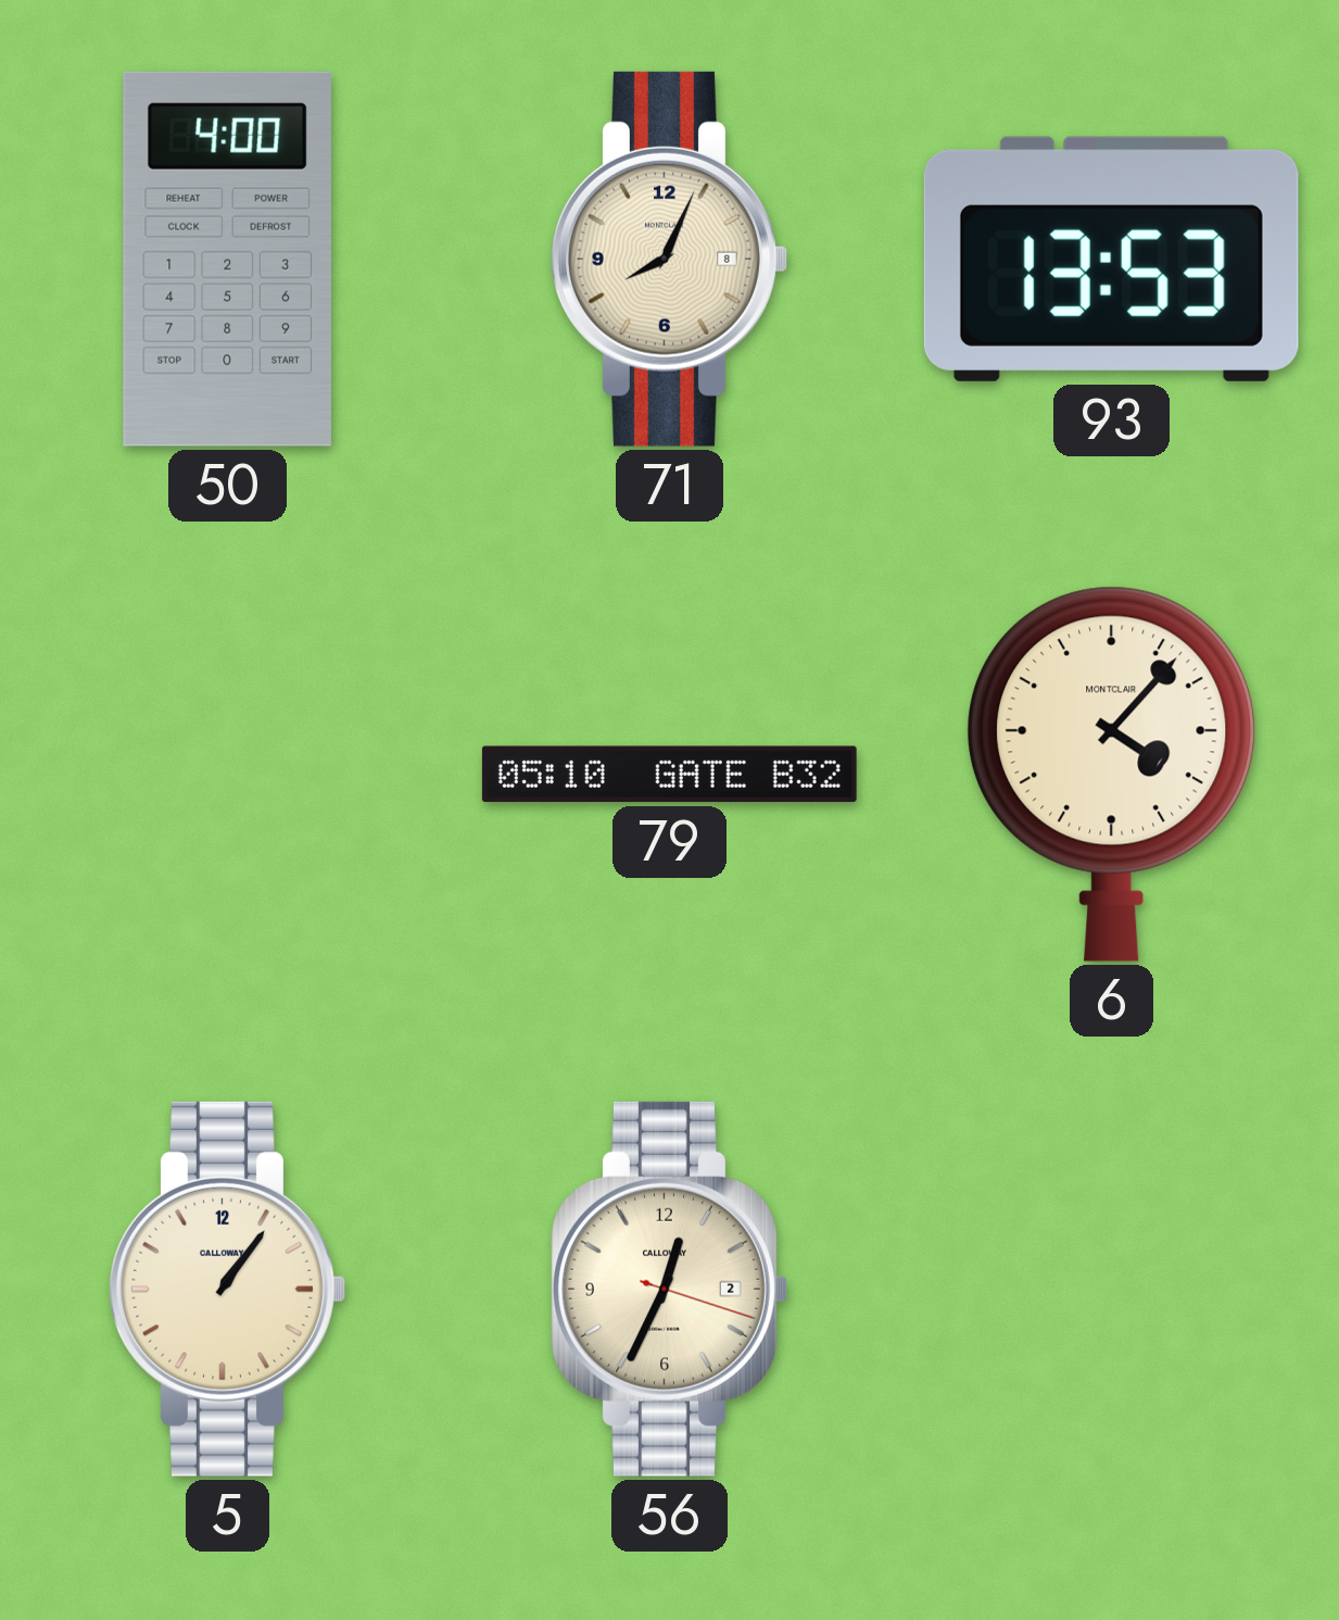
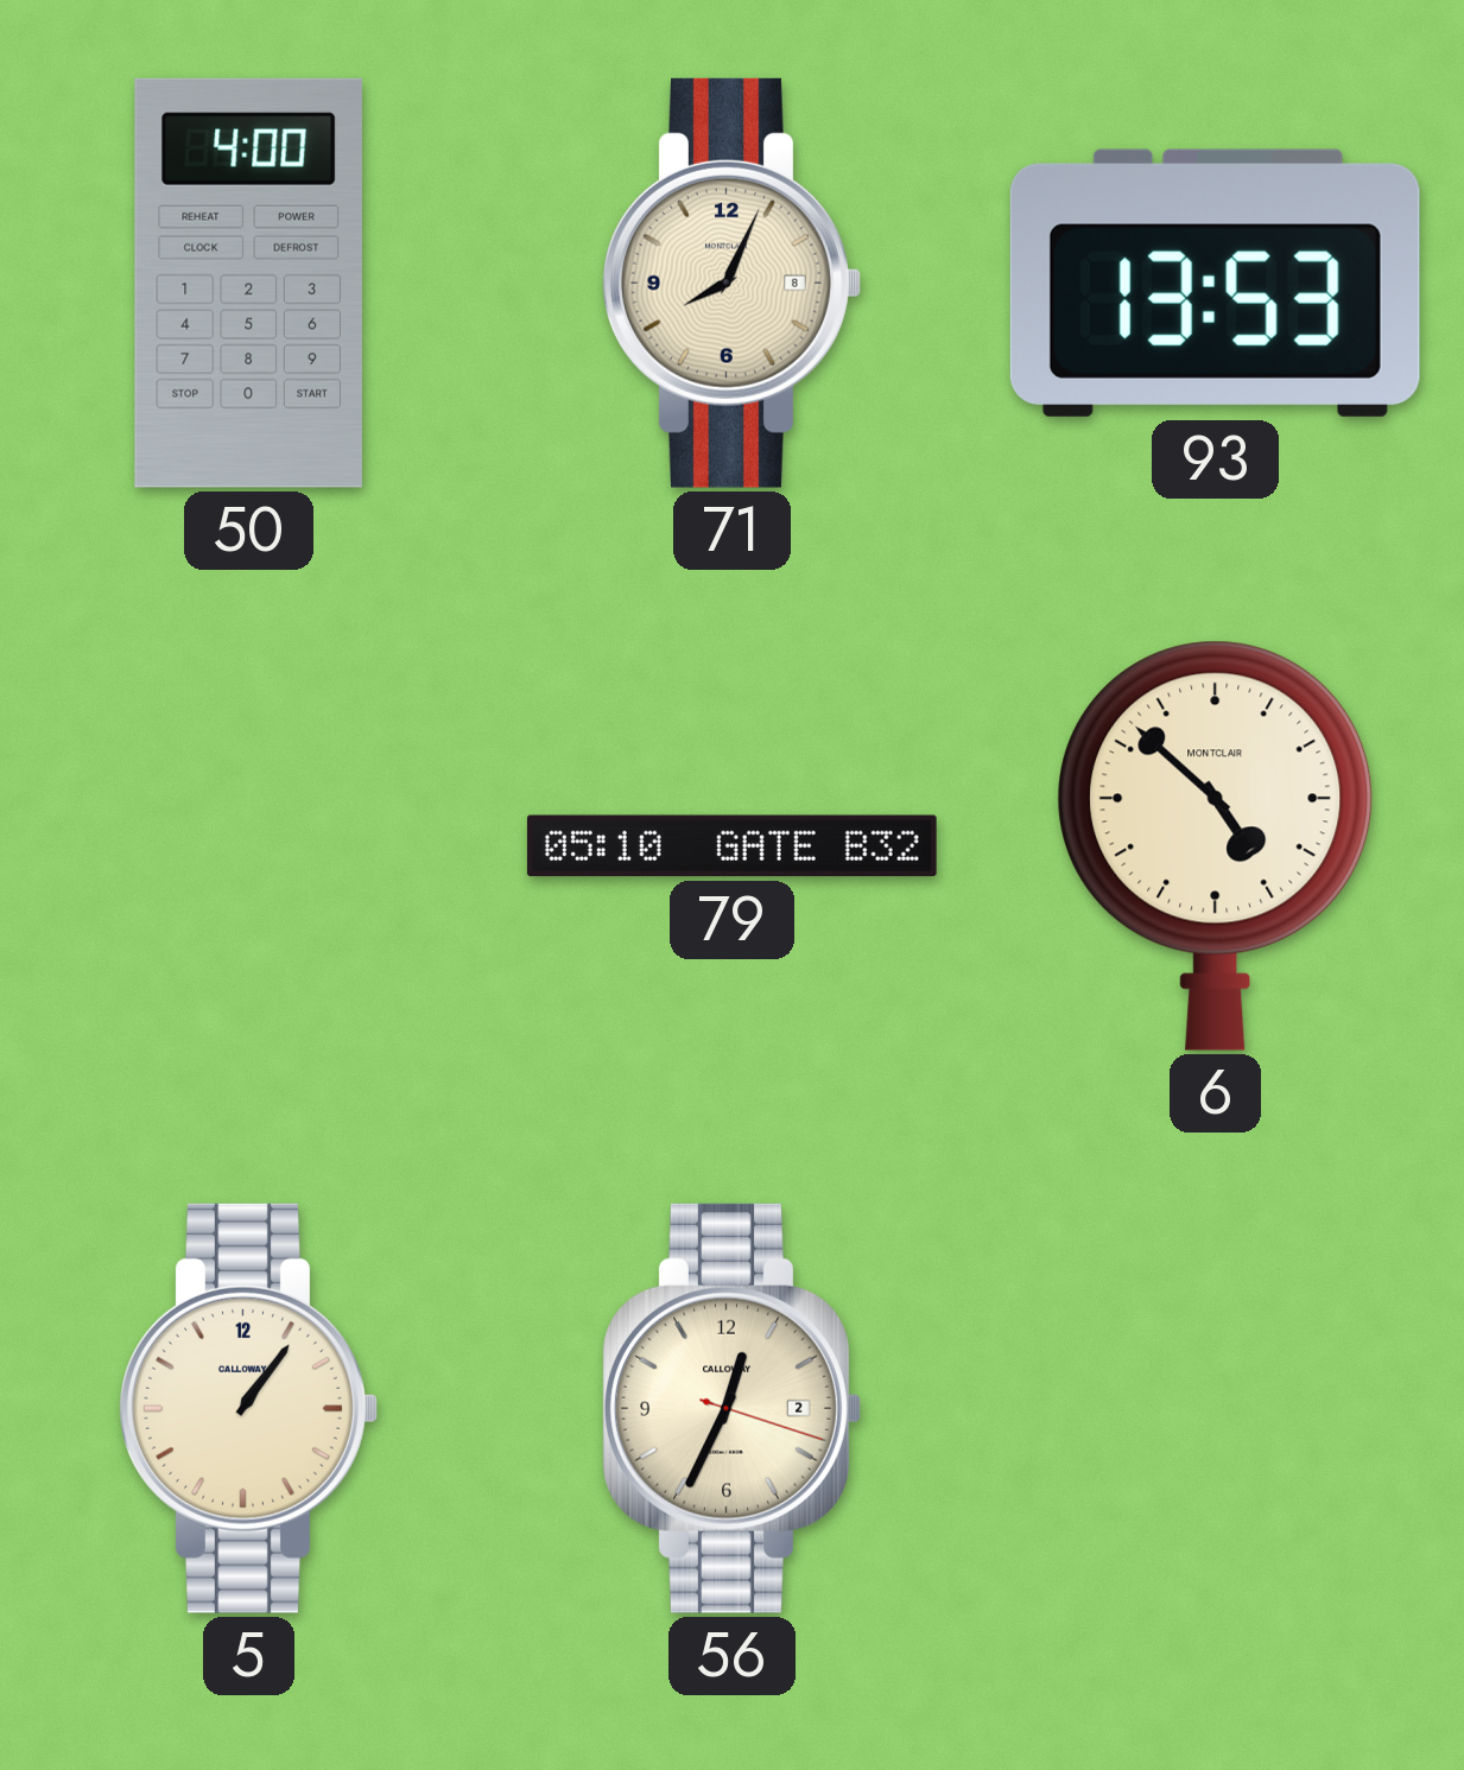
6: 4:07 -> 4:52
